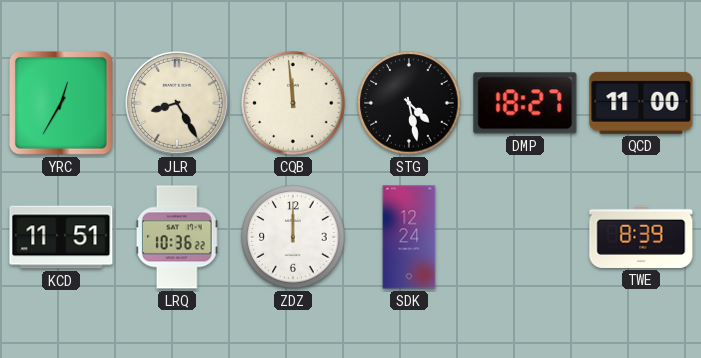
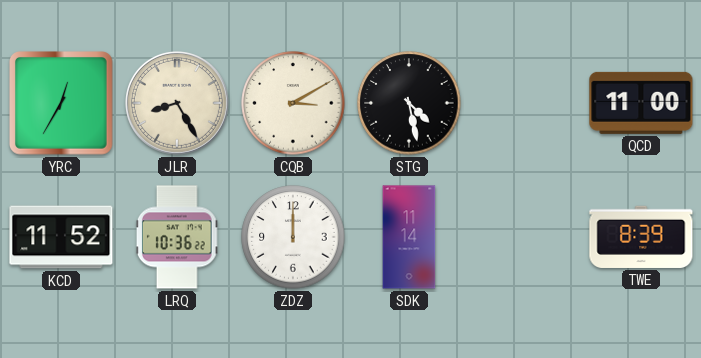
CQB: 11:59 -> 3:10
DMP: 18:27 -> none
KCD: 11:51 -> 11:52
SDK: 12:24 -> 11:14
